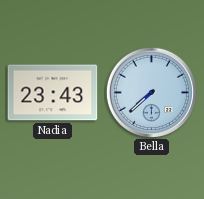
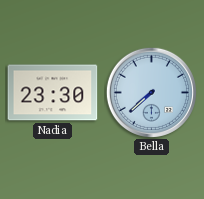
Nadia: 23:43 -> 23:30
